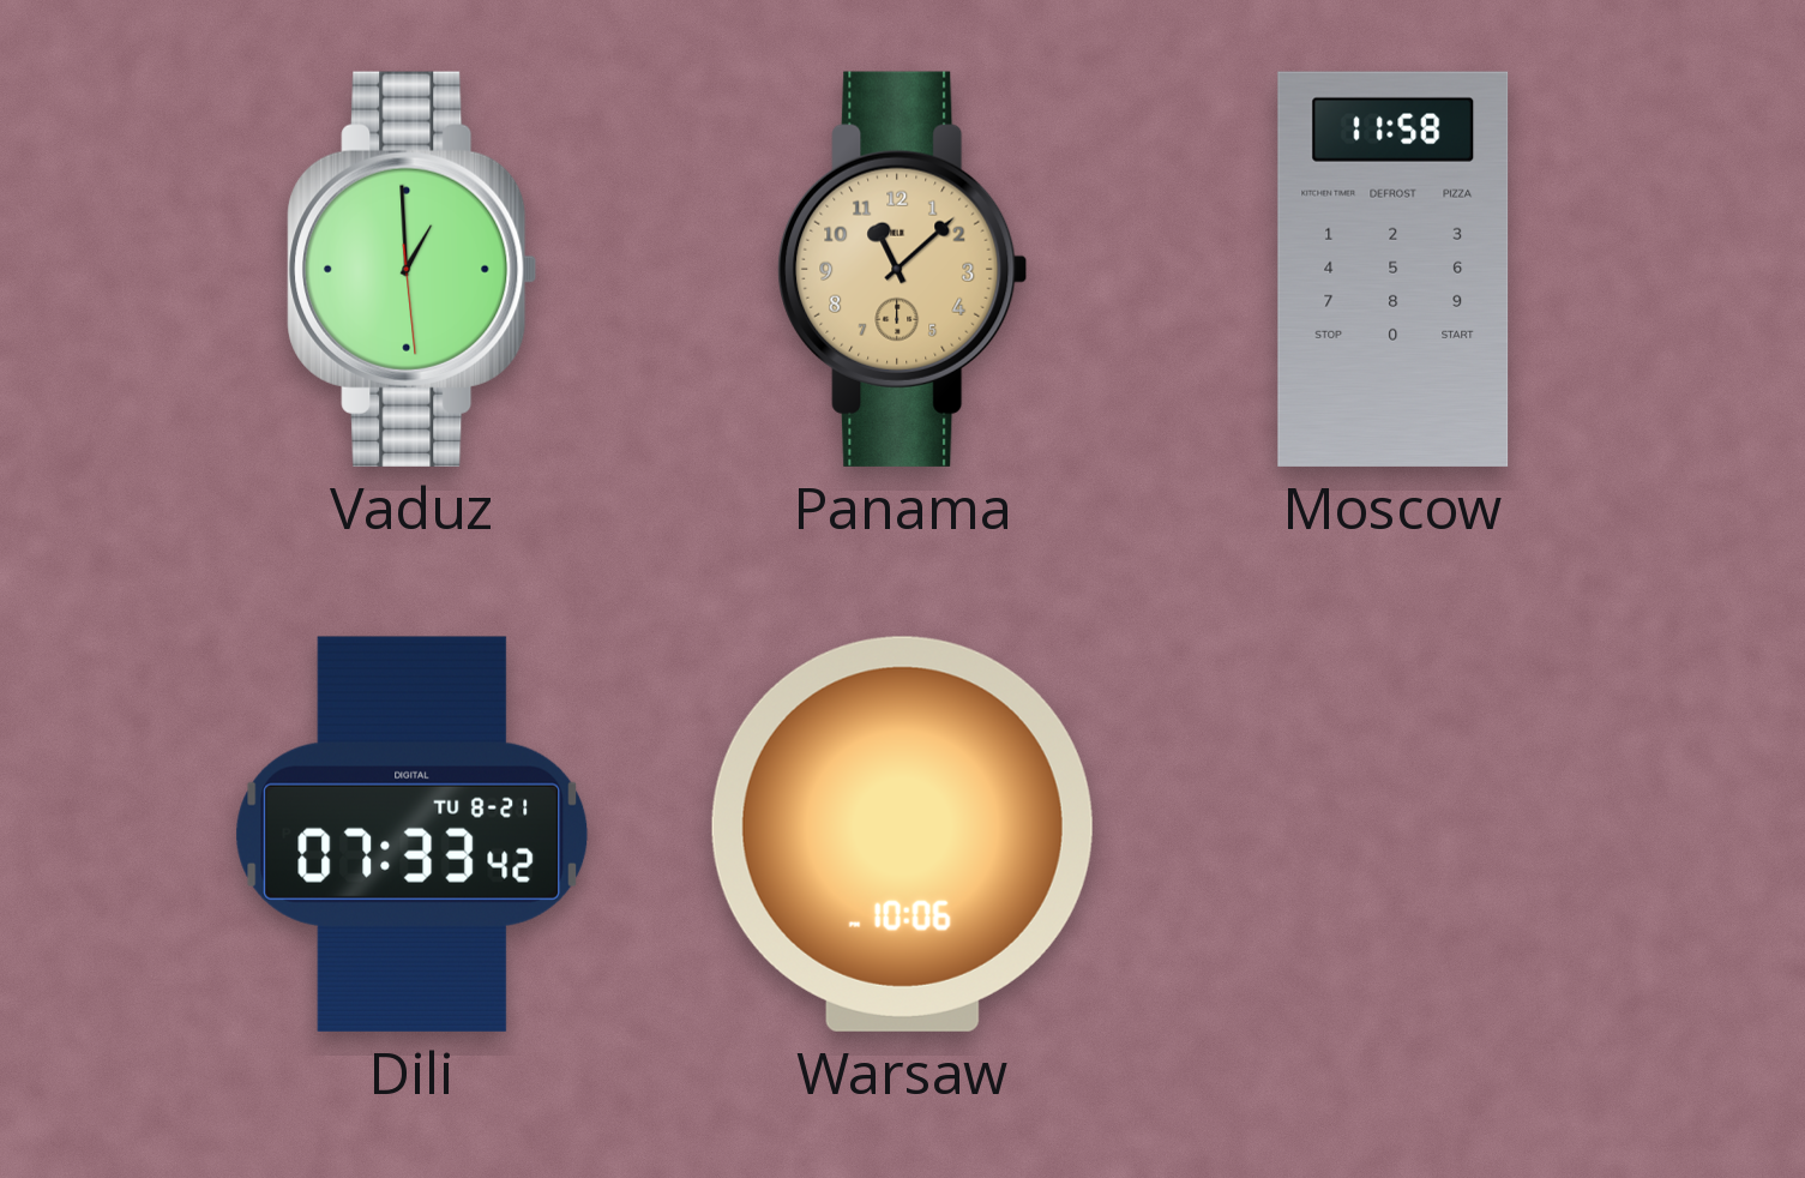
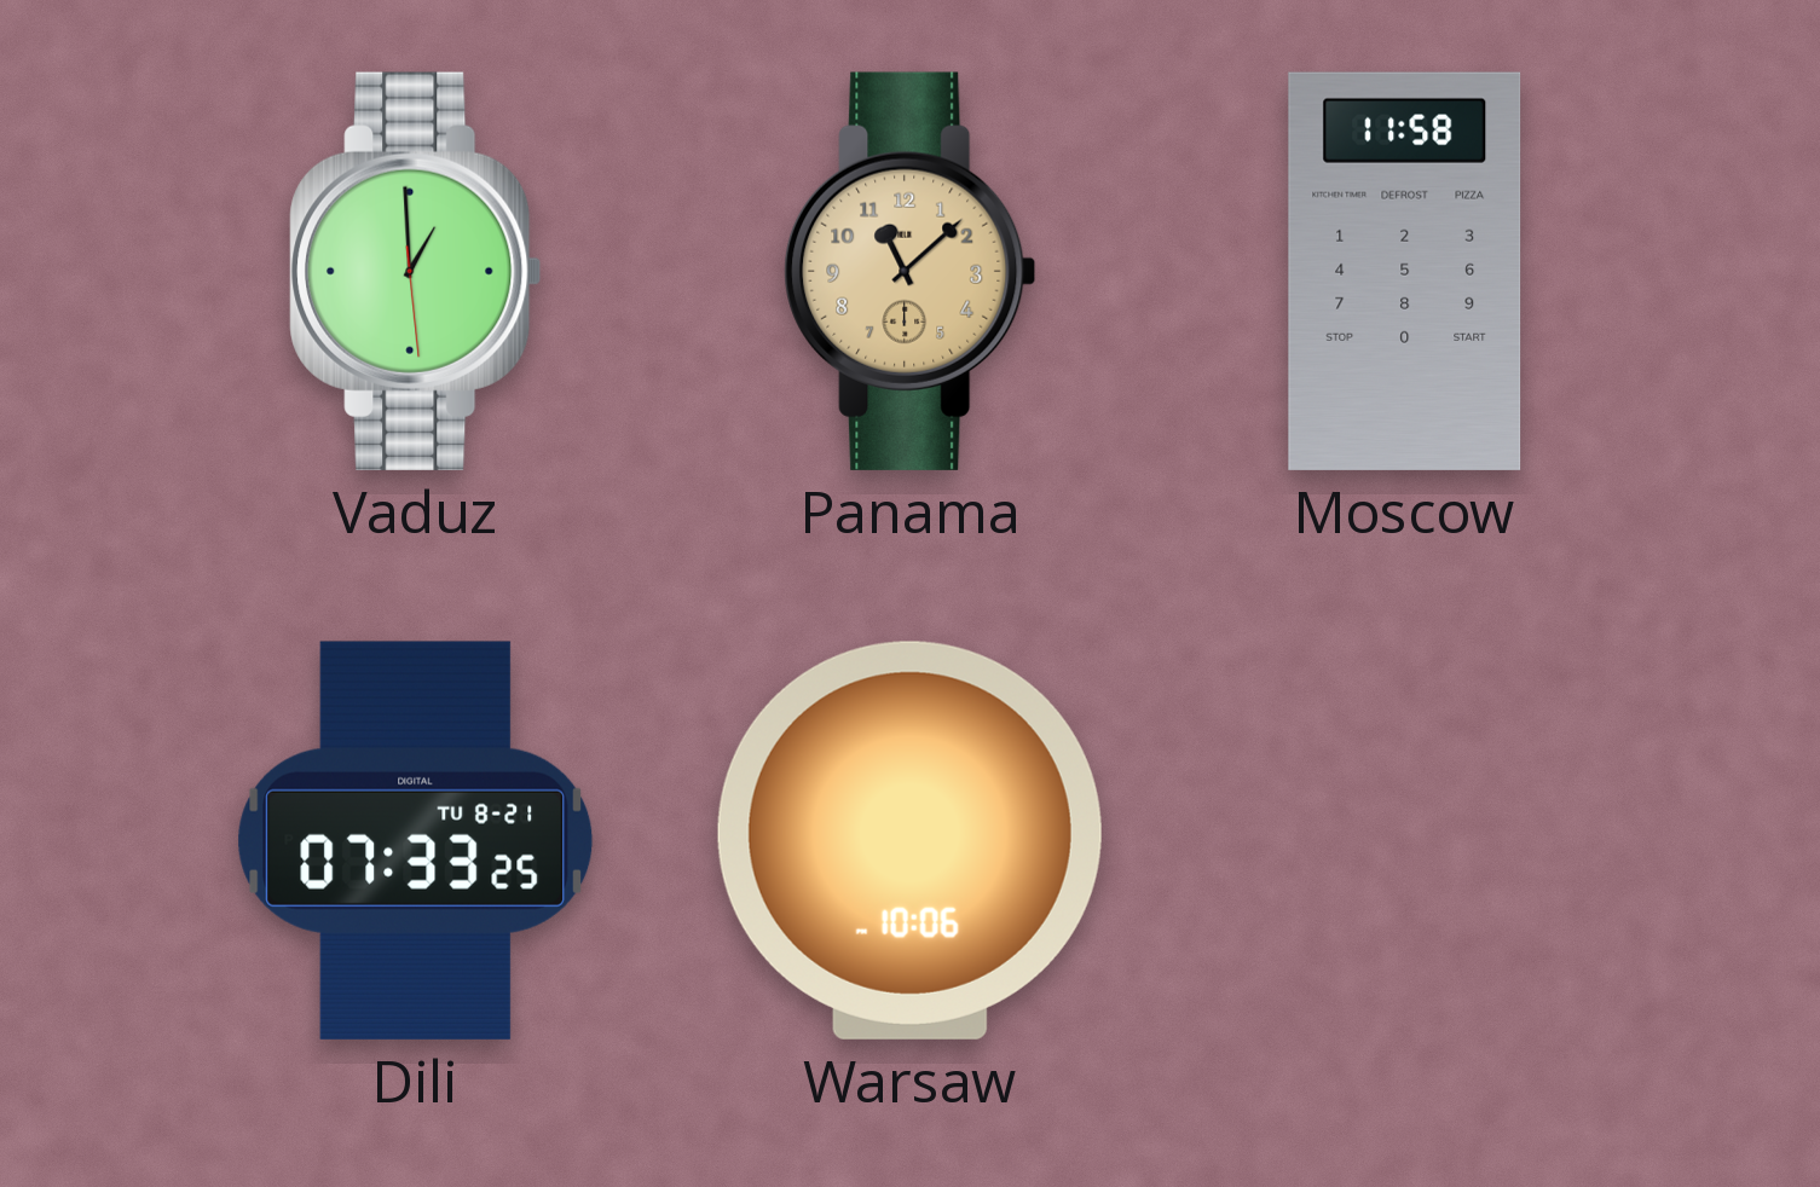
Dili: 07:33:42 -> 07:33:25
